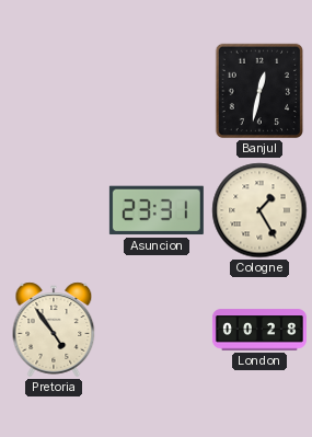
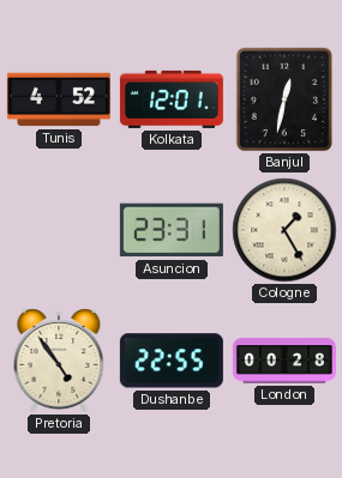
Tunis: none -> 4:52
Kolkata: none -> 12:01
Dushanbe: none -> 22:55
